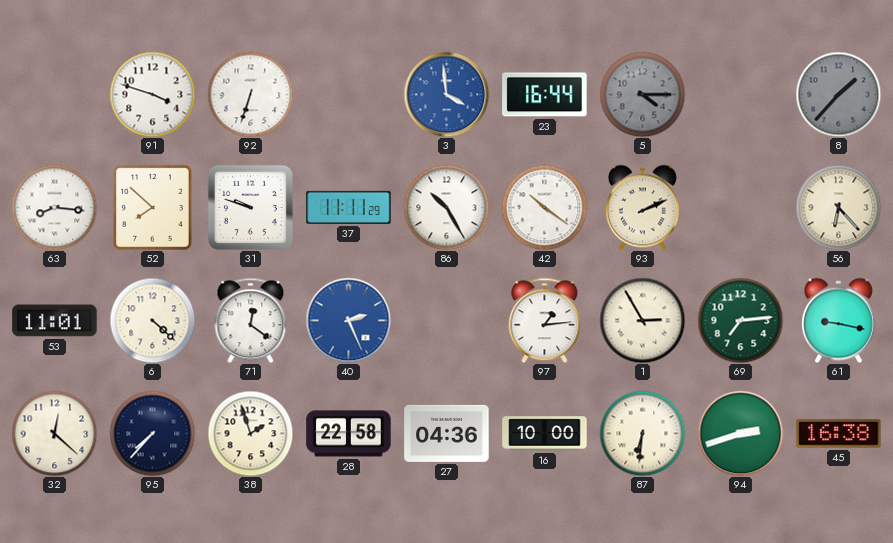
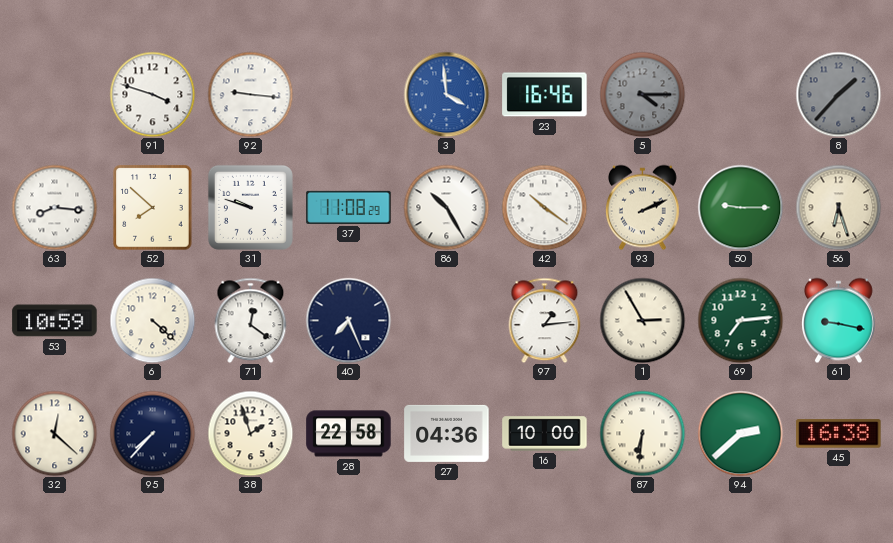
92: 6:33 -> 9:16
23: 16:44 -> 16:46
37: 11:11 -> 11:08
50: none -> 9:15
56: 6:23 -> 6:27
53: 11:01 -> 10:59
40: 2:26 -> 7:26
40 dial: blue -> navy
94: 2:42 -> 2:38
